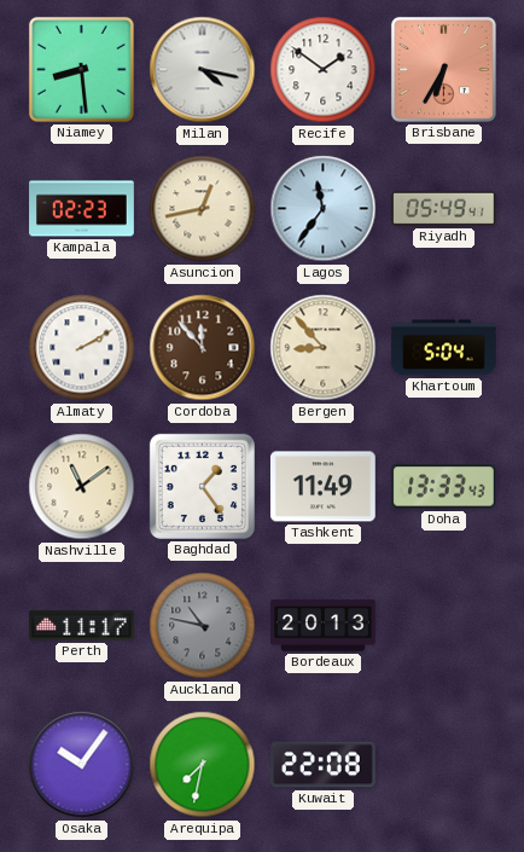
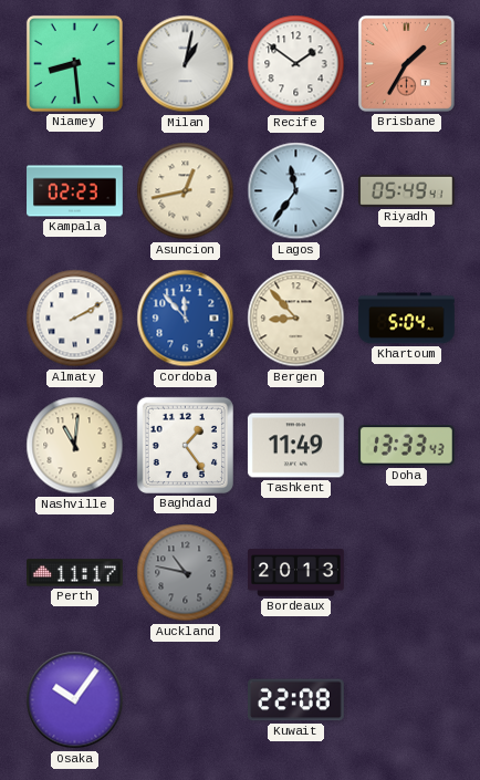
Milan: 4:17 -> 1:02
Brisbane: 6:35 -> 1:35
Cordoba dial: brown -> blue
Nashville: 11:09 -> 11:01
Arequipa: 7:32 -> none
